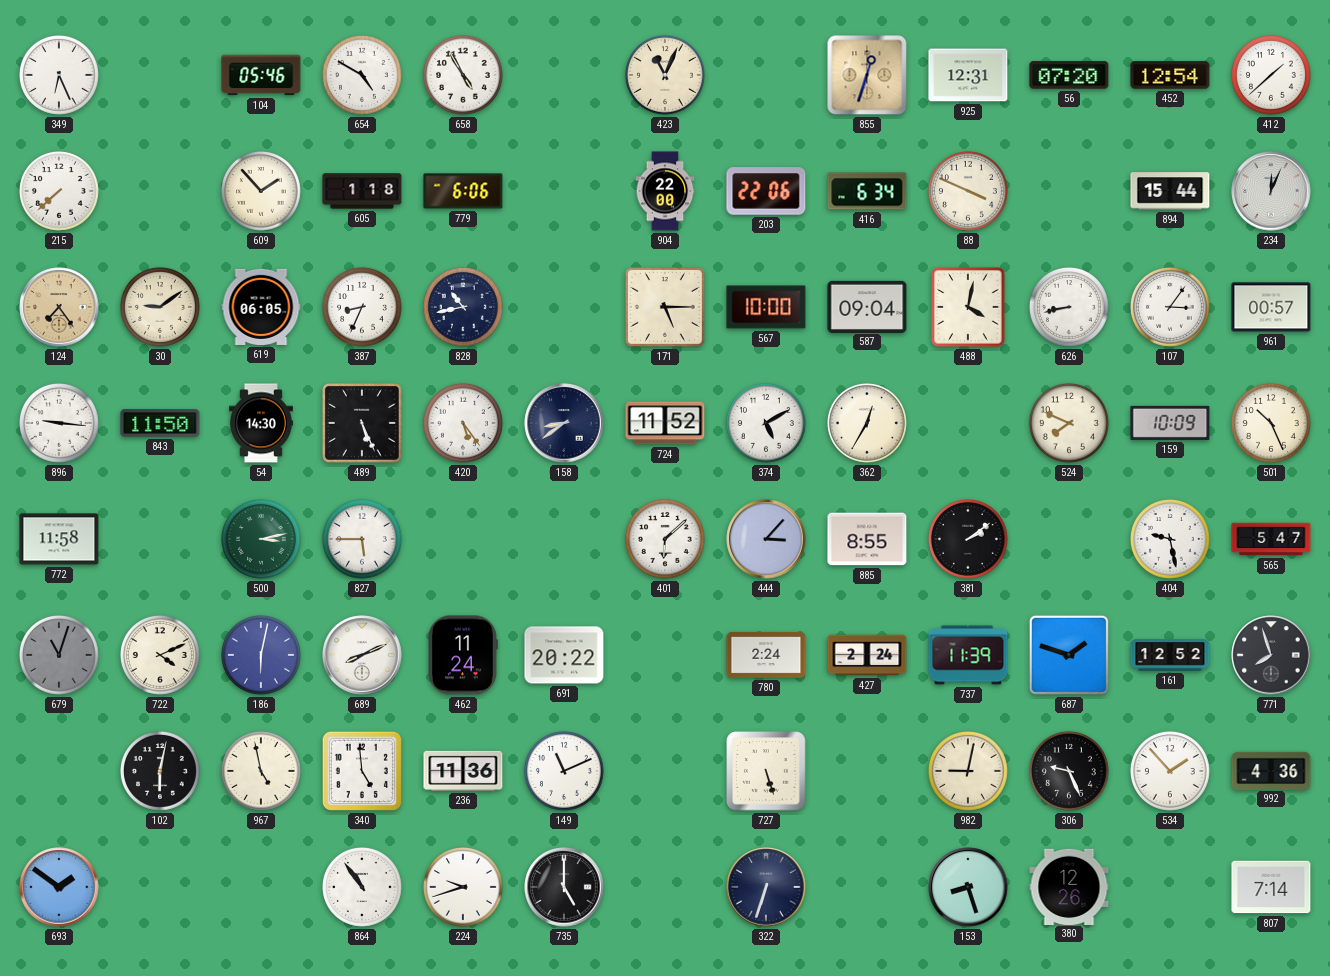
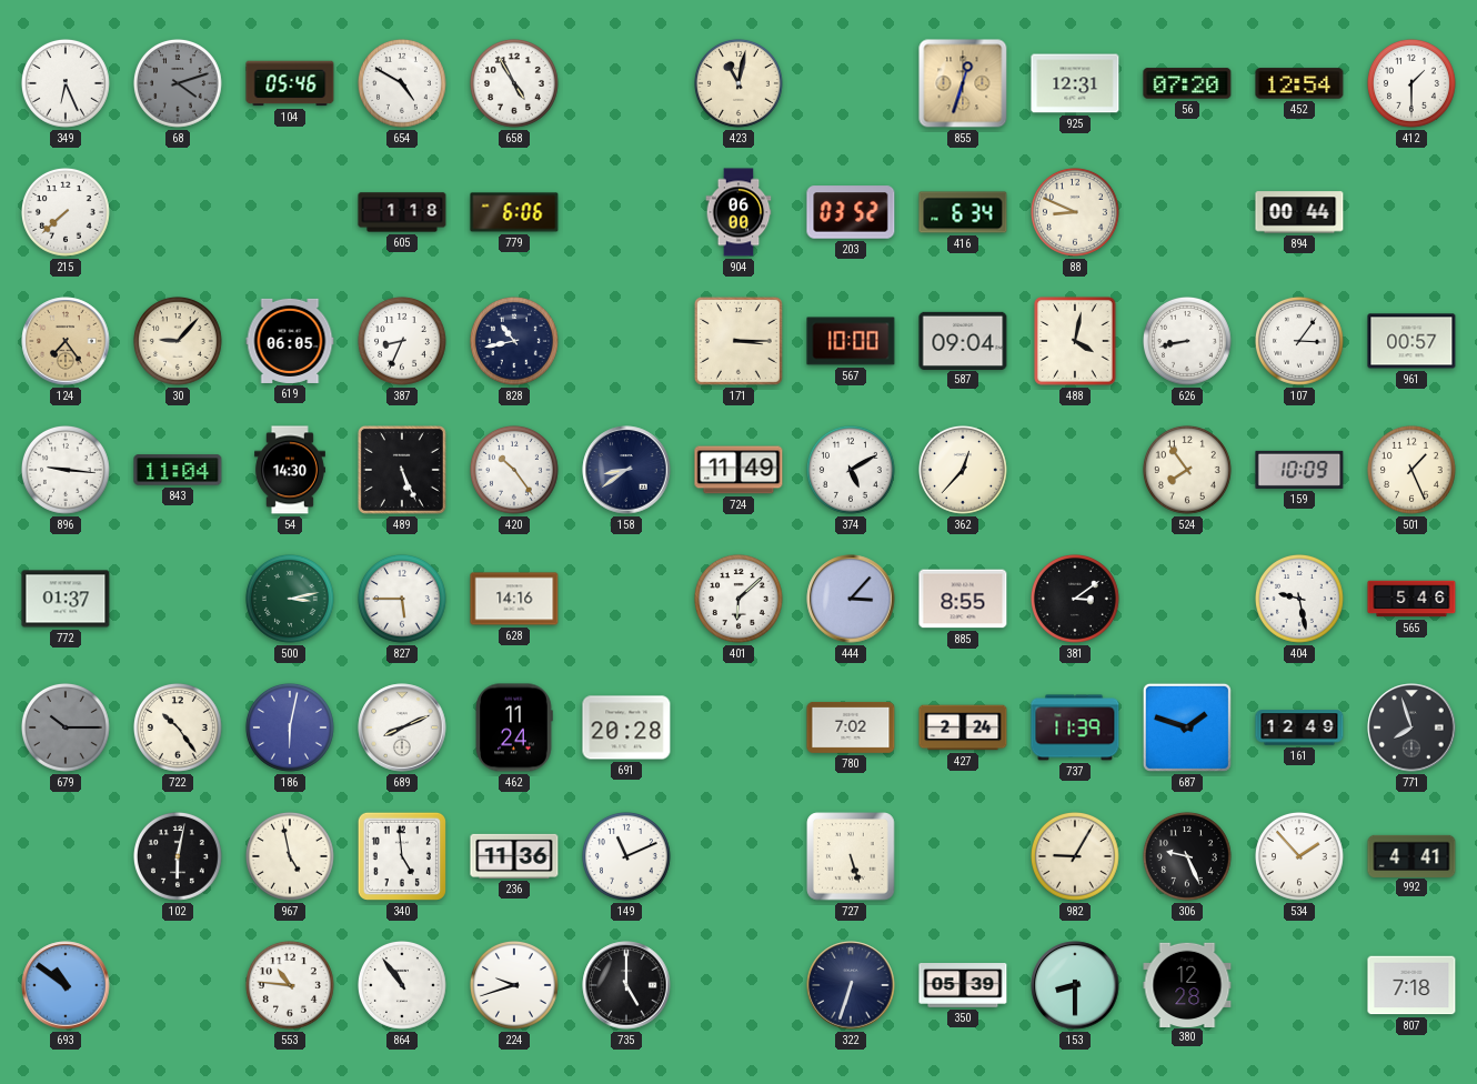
68: none -> 4:12
423: 11:04 -> 11:02
412: 1:38 -> 1:30
609: 1:53 -> none
904: 22:00 -> 06:00
203: 22:06 -> 03:52
88: 3:49 -> 8:49
894: 15:44 -> 00:44
234: 12:04 -> none
30: 9:09 -> 9:07
171: 5:15 -> 3:15
843: 11:50 -> 11:04
420: 5:24 -> 10:24
724: 11:52 -> 11:49
362: 12:35 -> 12:37
524: 7:49 -> 7:54
501: 10:26 -> 1:26
772: 11:58 -> 01:37
628: none -> 14:16
381: 2:09 -> 3:09
565: 5:47 -> 5:46
679: 11:03 -> 10:15
722: 4:11 -> 10:24
691: 20:22 -> 20:28
780: 2:24 -> 7:02
161: 12:52 -> 12:49
982: 9:02 -> 9:05
992: 4:36 -> 4:41
693: 1:51 -> 10:51
553: none -> 10:46
350: none -> 05:39
153: 8:27 -> 8:30
380: 12:26 -> 12:28
807: 7:14 -> 7:18
